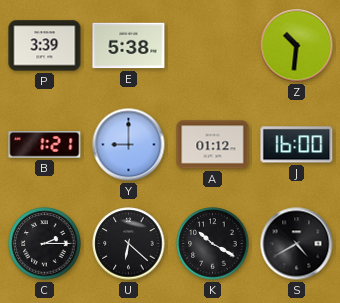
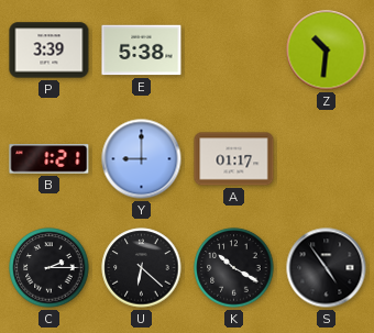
A: 01:12 -> 01:17
J: 16:00 -> none
S: 4:40 -> 4:54
